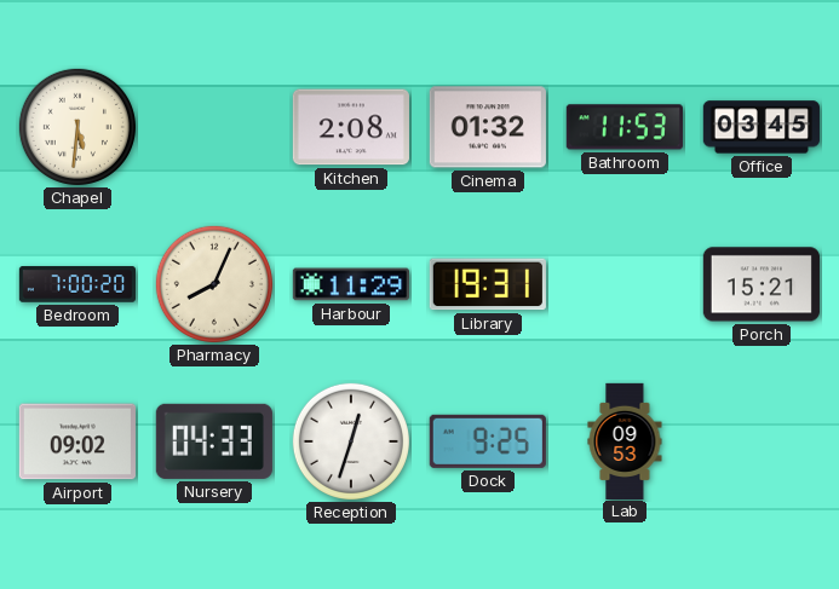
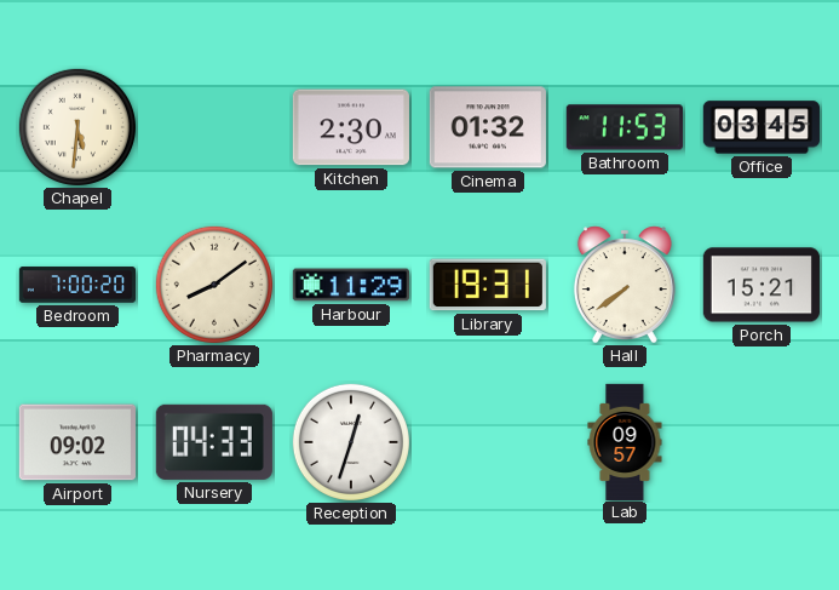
Kitchen: 2:08 -> 2:30
Pharmacy: 8:04 -> 8:09
Hall: none -> 7:39
Dock: 9:25 -> none
Lab: 09:53 -> 09:57
